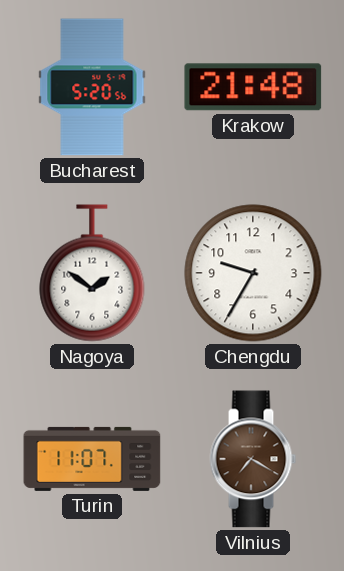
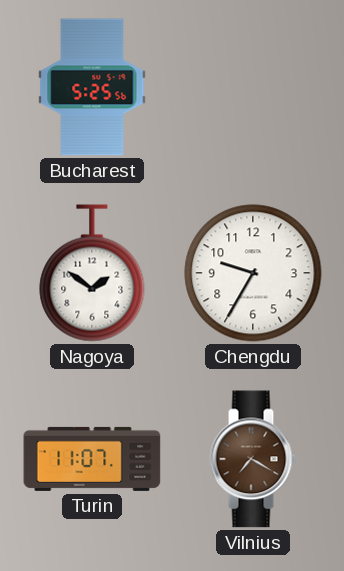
Bucharest: 5:20 -> 5:25
Krakow: 21:48 -> none
